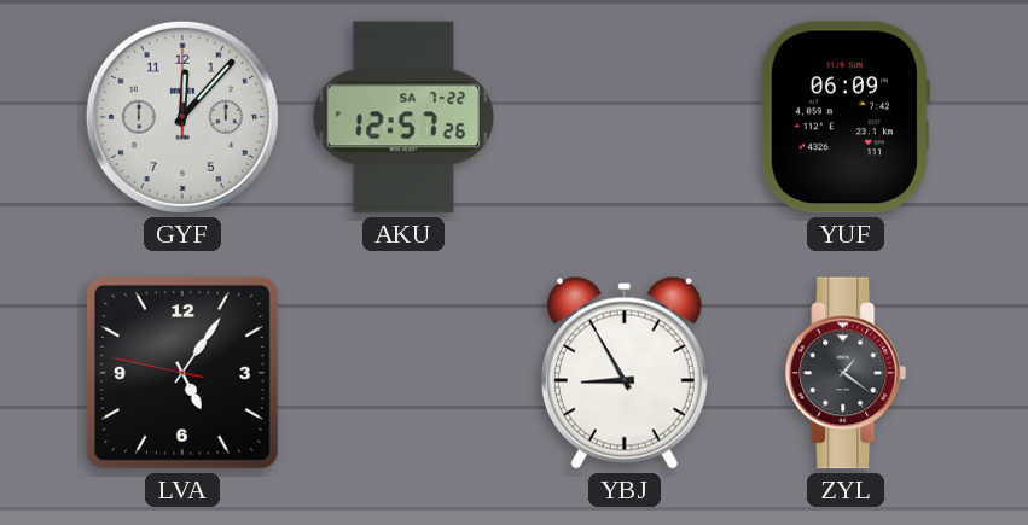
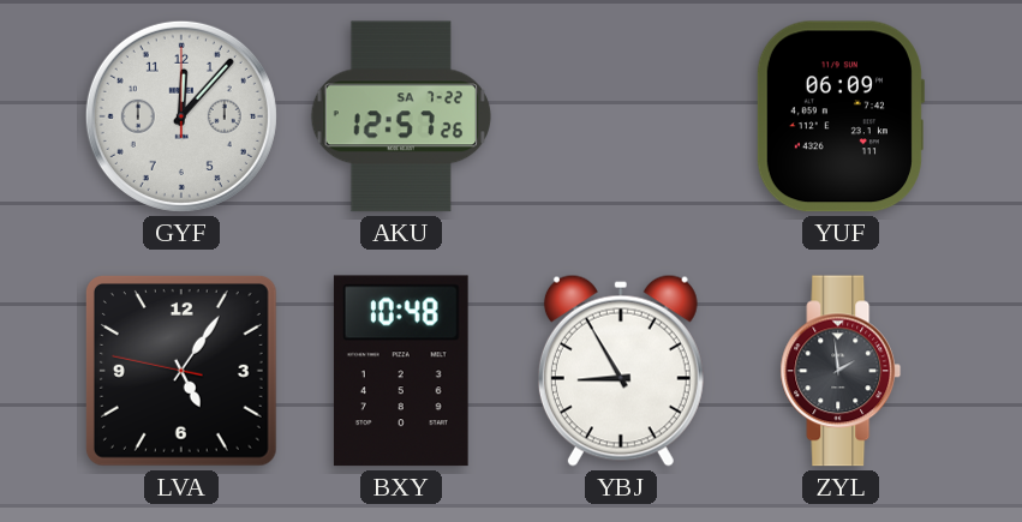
BXY: none -> 10:48
ZYL: 1:21 -> 1:59
